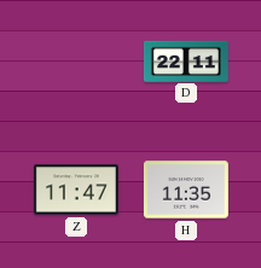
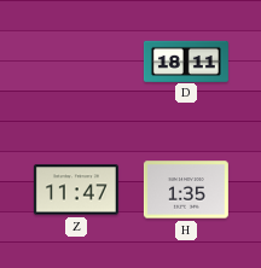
D: 22:11 -> 18:11
H: 11:35 -> 1:35
